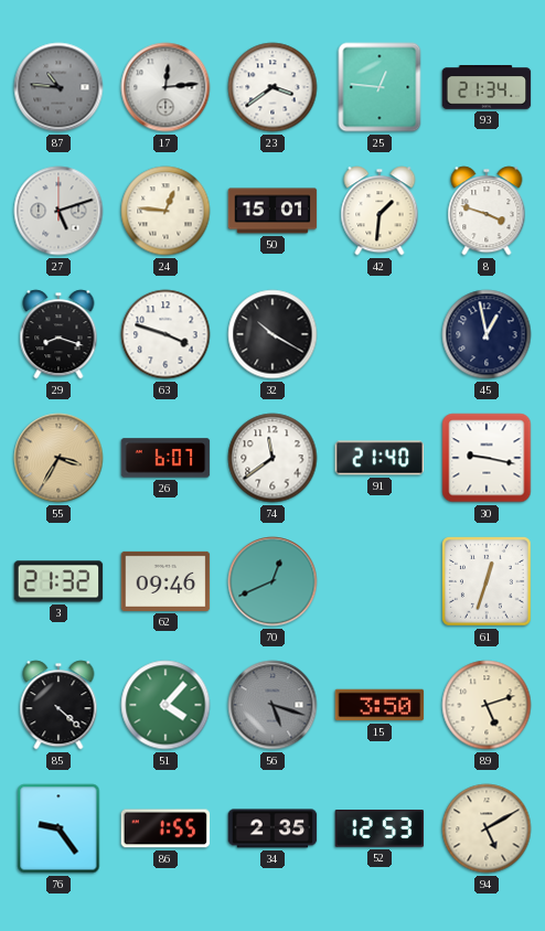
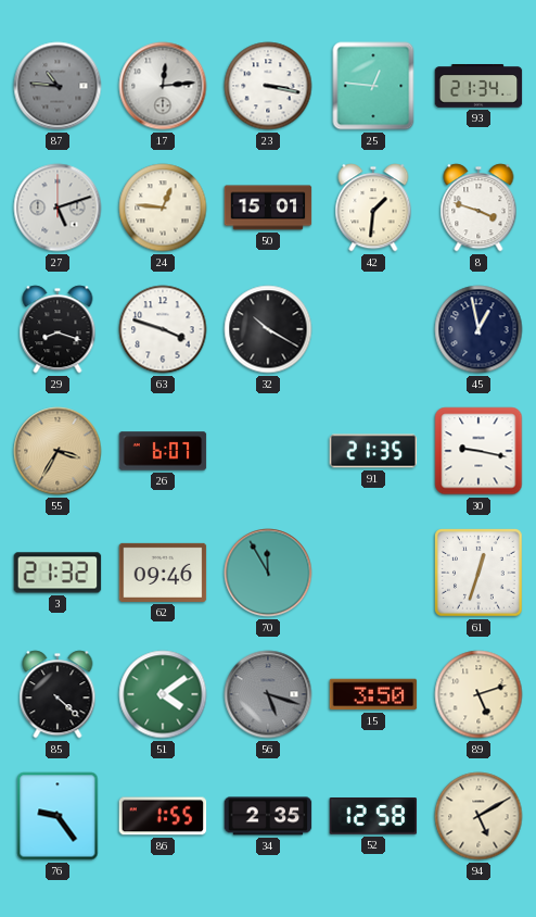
23: 3:39 -> 3:17
74: 11:39 -> none
91: 21:40 -> 21:35
70: 12:41 -> 11:55
51: 4:07 -> 4:09
52: 12:53 -> 12:58
